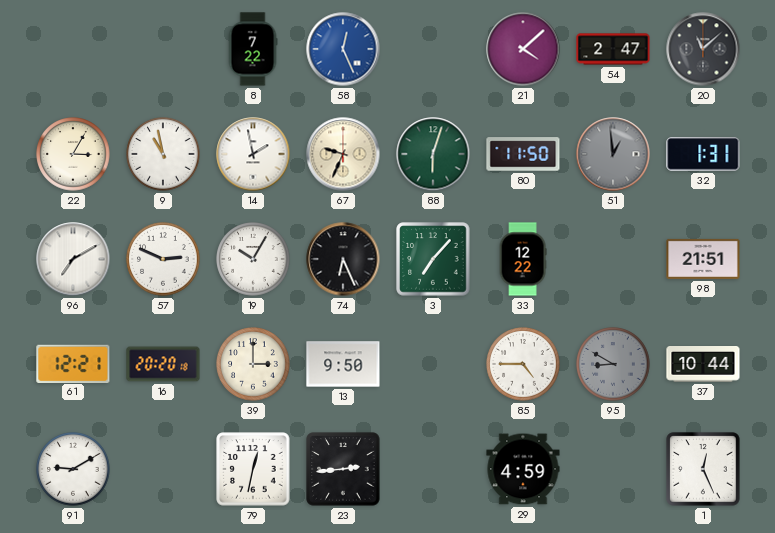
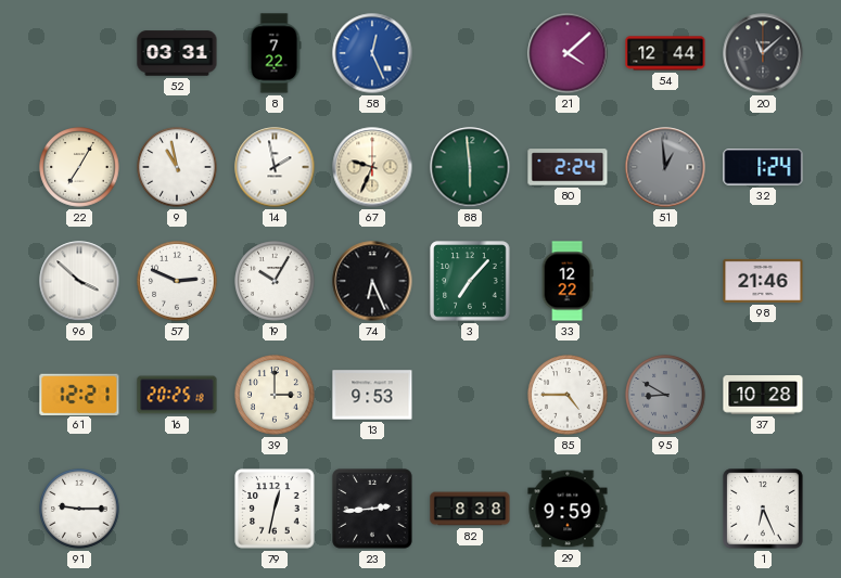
52: none -> 03:31
54: 2:47 -> 12:44
22: 3:05 -> 7:05
88: 6:03 -> 5:59
80: 11:50 -> 2:24
32: 1:31 -> 1:24
96: 7:10 -> 3:52
98: 21:51 -> 21:46
16: 20:20 -> 20:25
13: 9:50 -> 9:53
37: 10:44 -> 10:28
91: 9:10 -> 9:15
82: none -> 8:38
29: 4:59 -> 9:59
1: 12:26 -> 6:26
